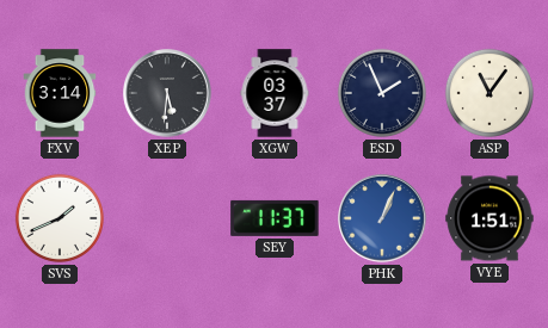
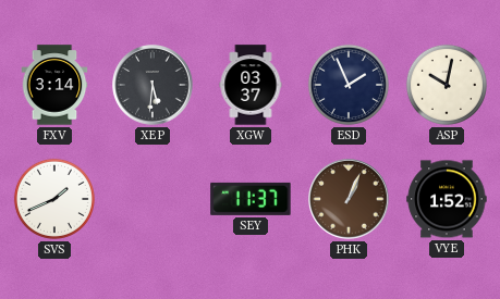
ASP: 11:06 -> 10:02
PHK dial: blue -> brown
VYE: 1:51 -> 1:52
